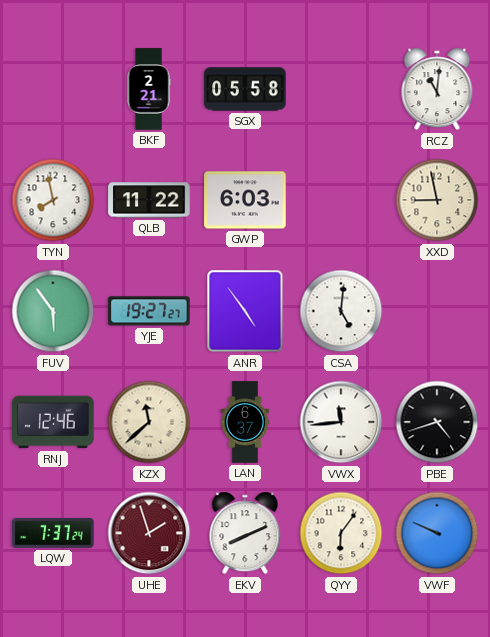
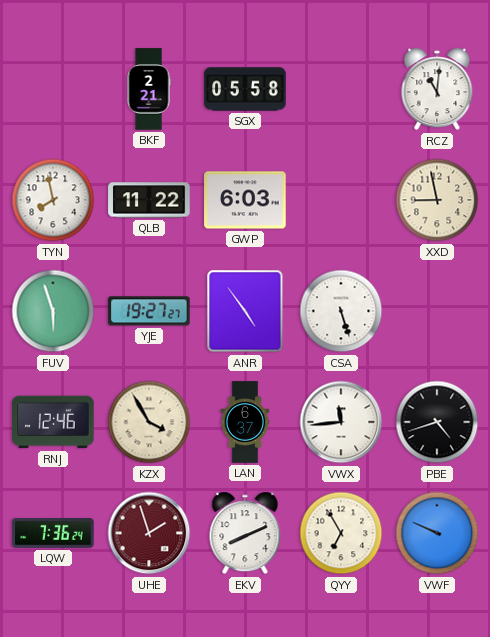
FUV: 5:54 -> 5:57
CSA: 5:01 -> 5:27
KZX: 11:38 -> 3:55
LQW: 7:37 -> 7:36
QYY: 6:06 -> 6:55
